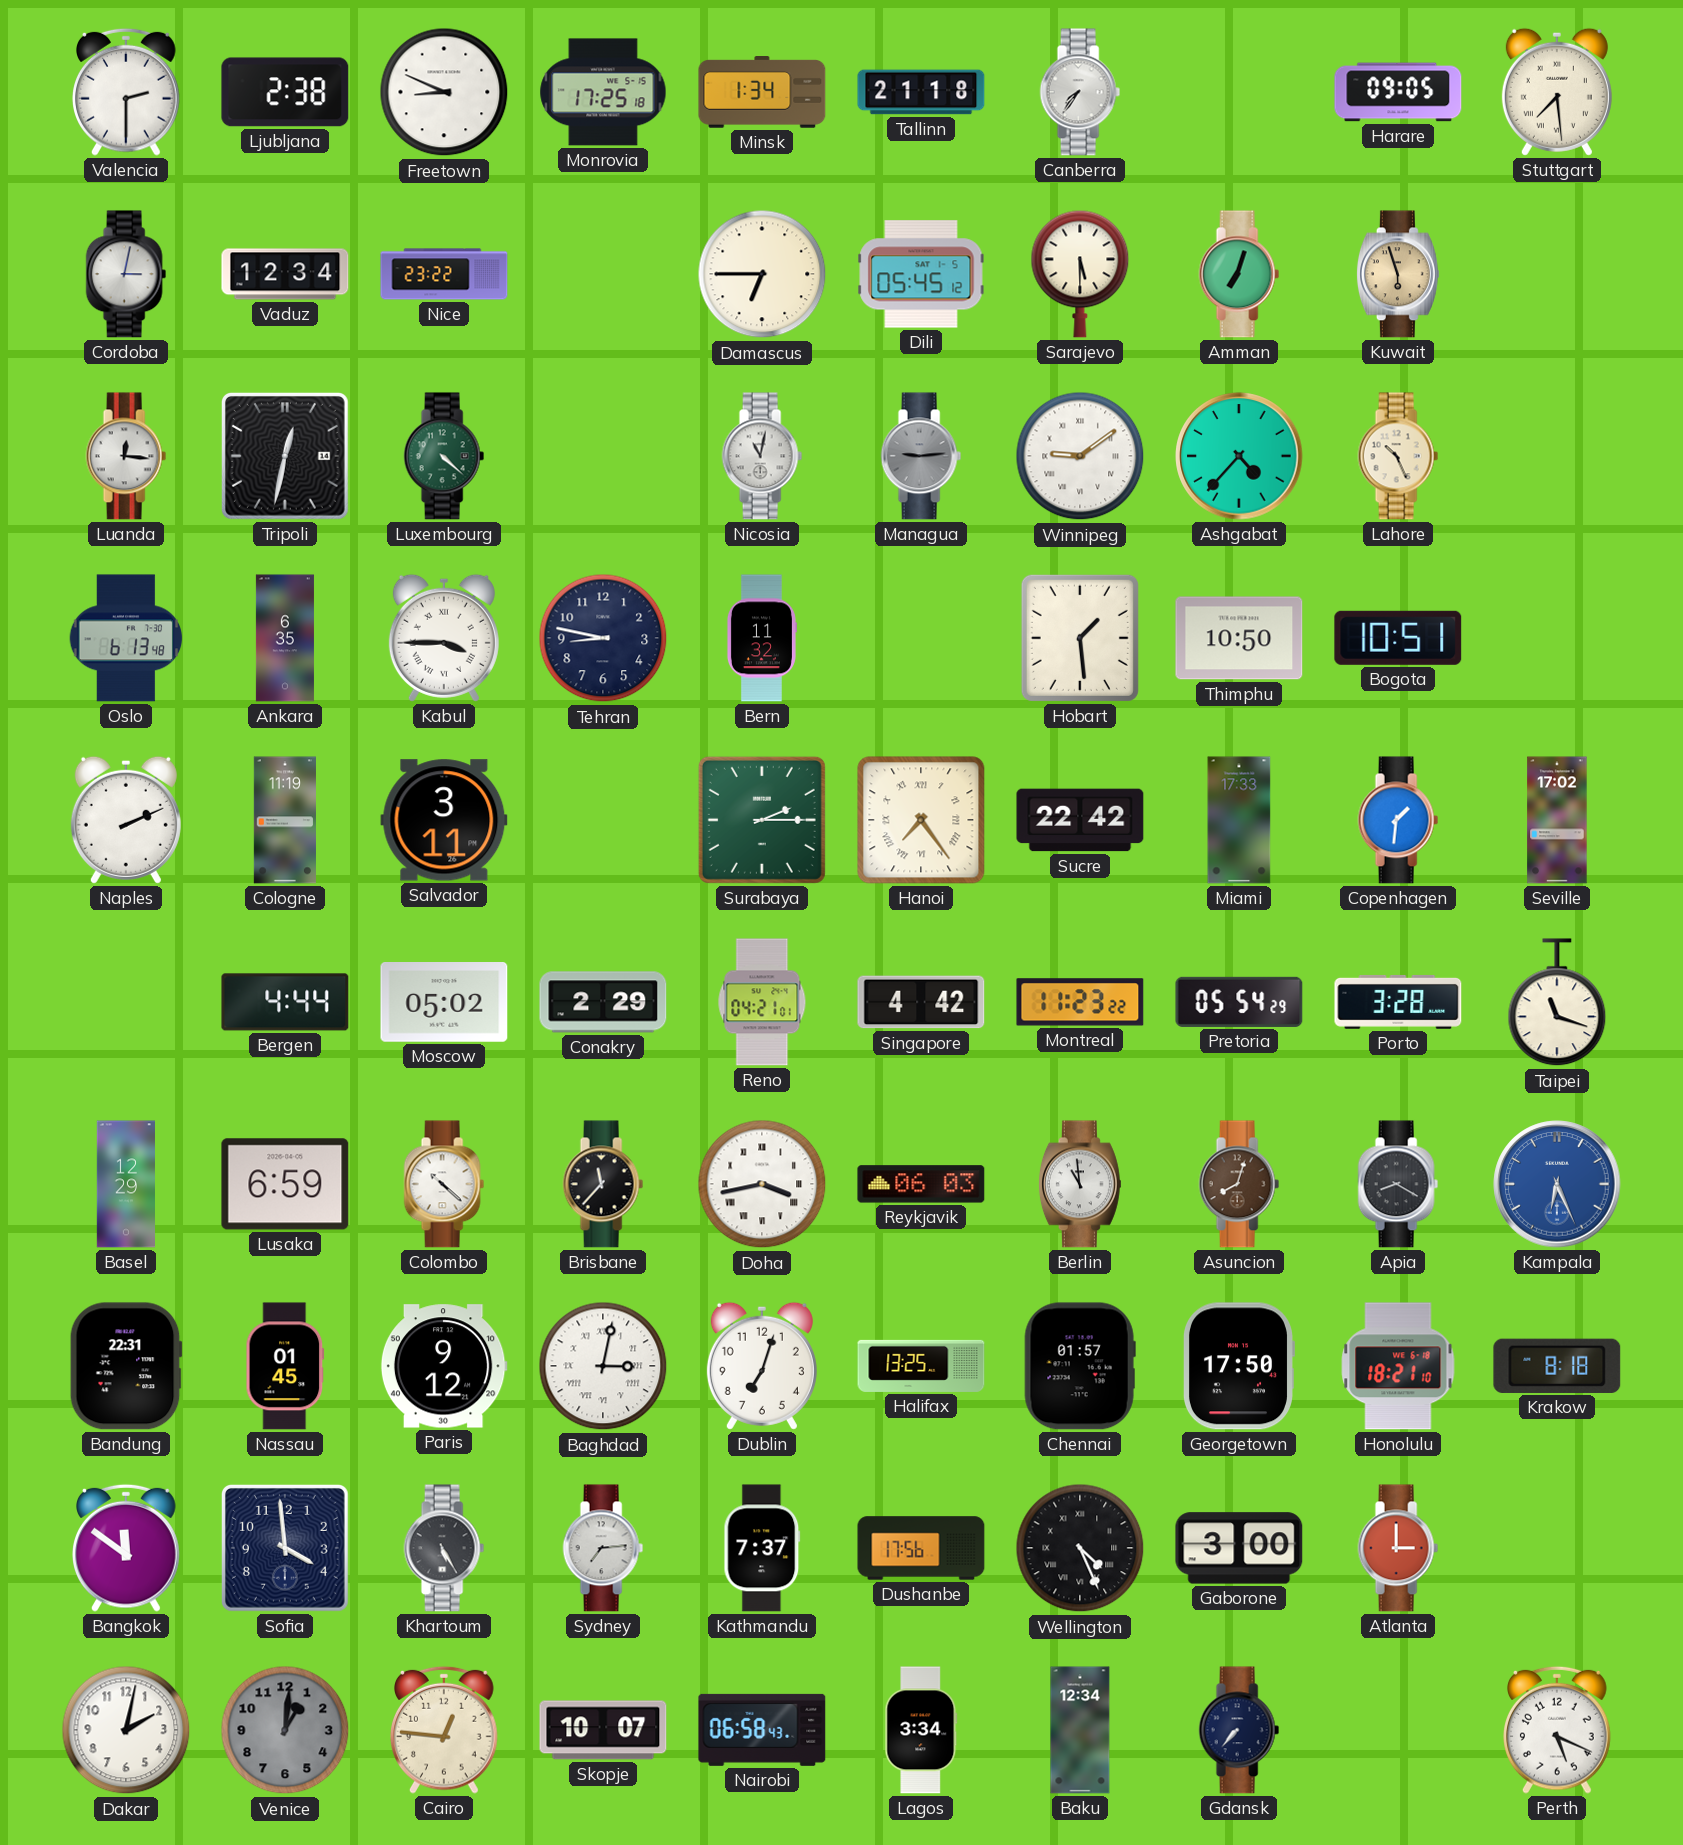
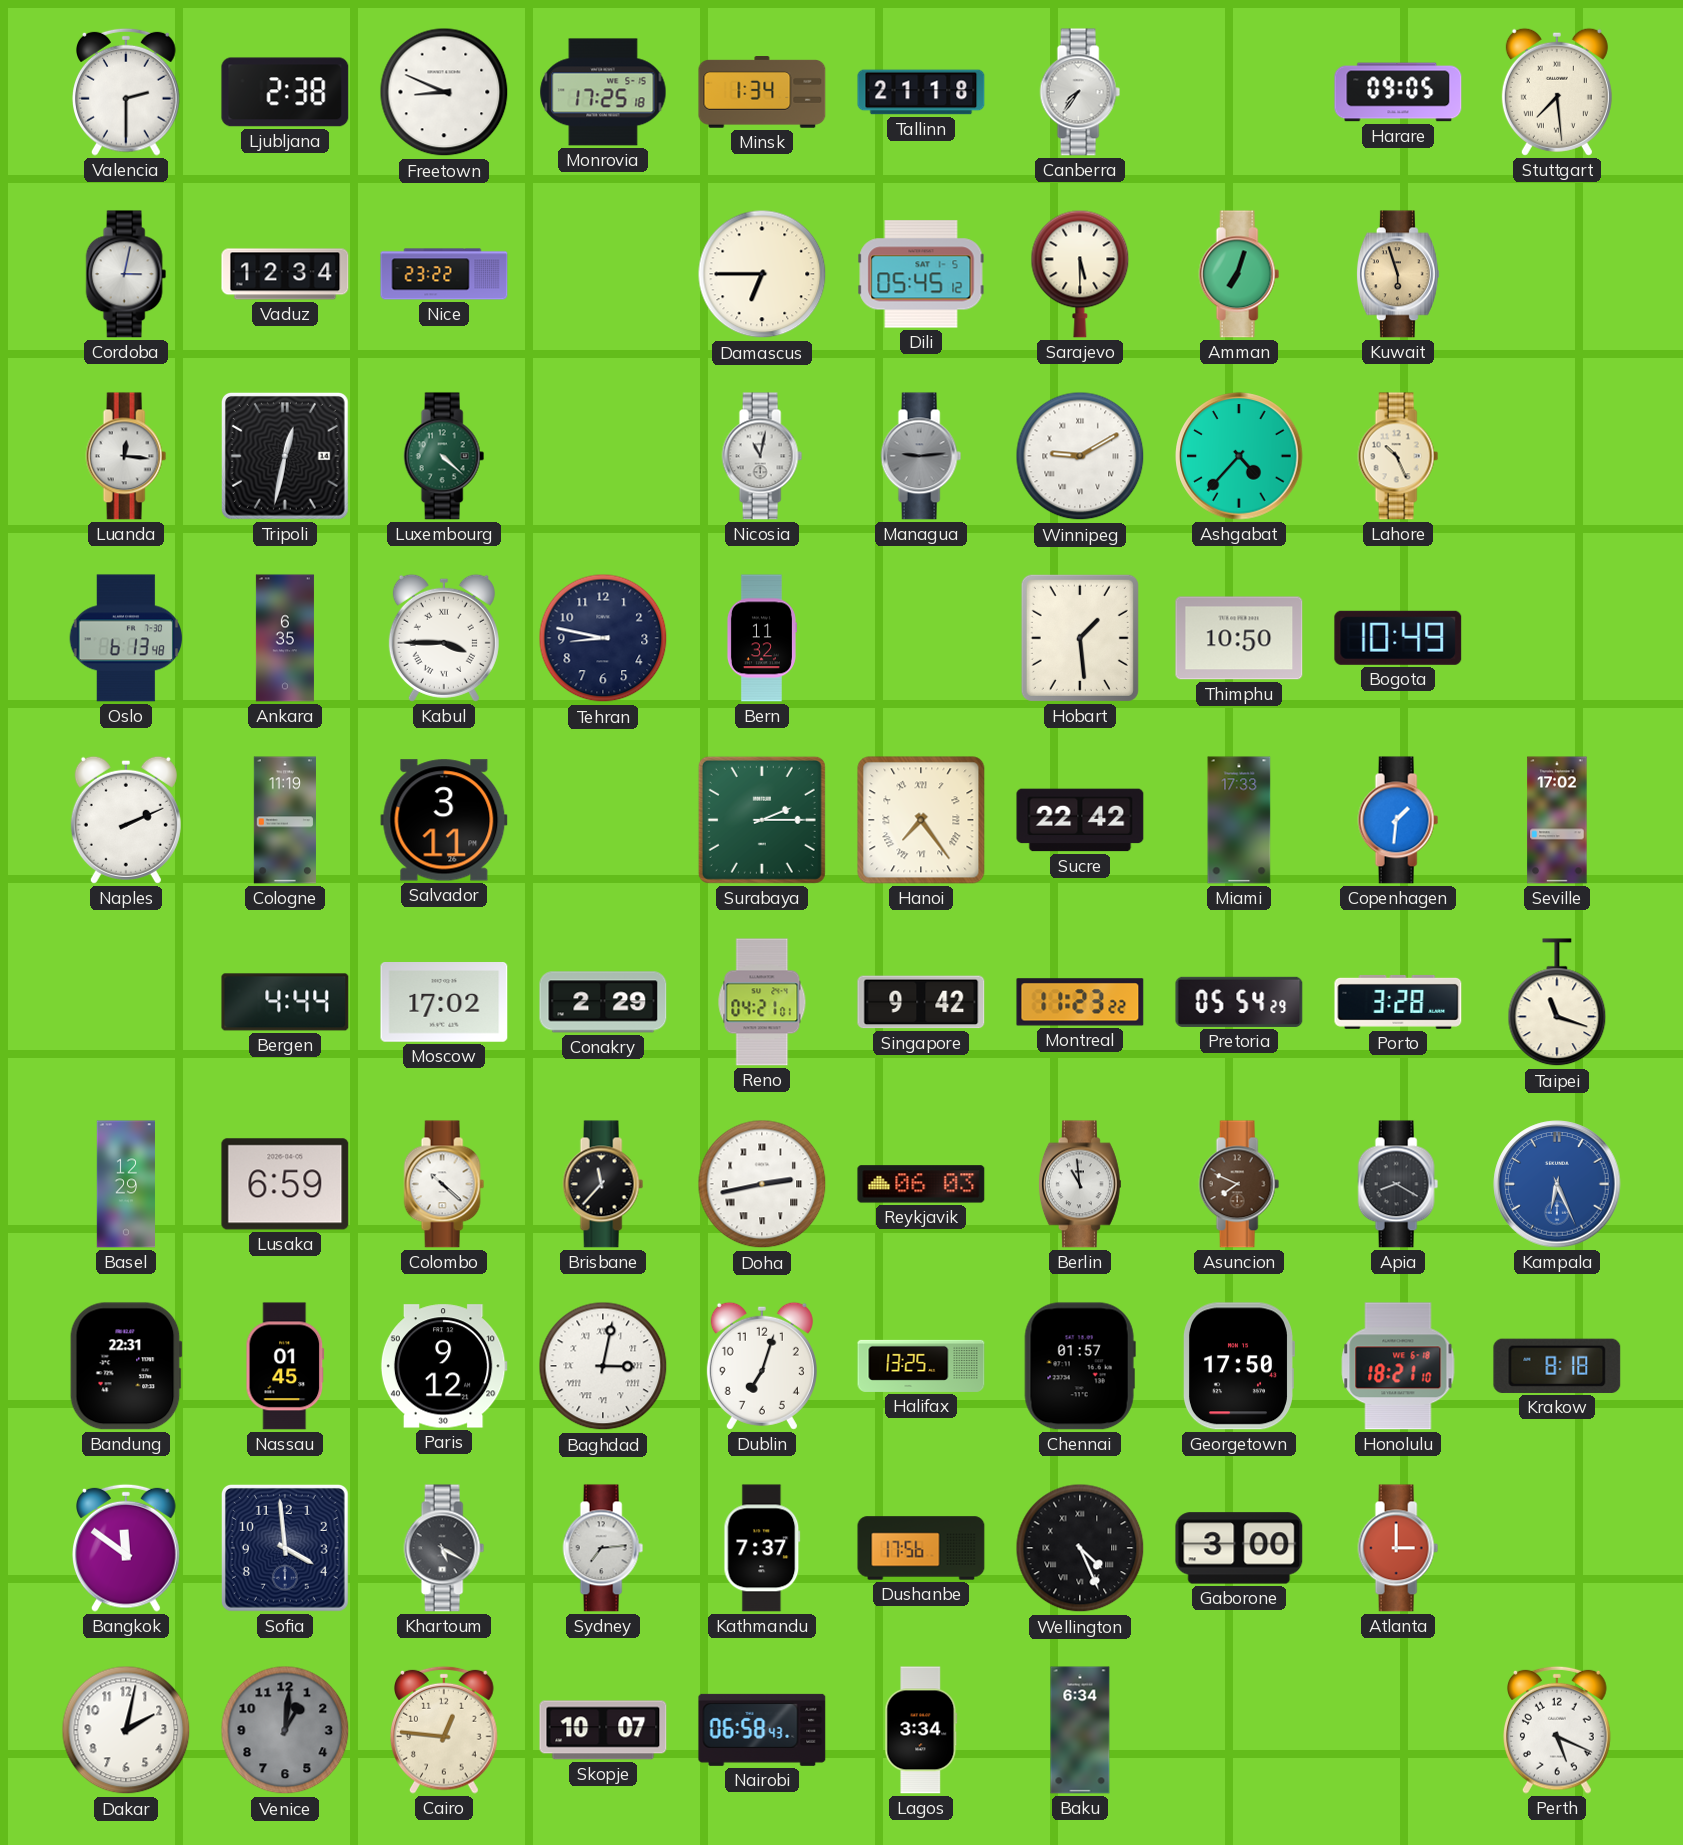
Winnipeg: 9:09 -> 9:10
Bogota: 10:51 -> 10:49
Moscow: 05:02 -> 17:02
Singapore: 4:42 -> 9:42
Doha: 3:43 -> 2:43
Asuncion: 8:03 -> 7:49
Khartoum: 5:25 -> 5:20
Baku: 12:34 -> 6:34
Gdansk: 7:37 -> none
